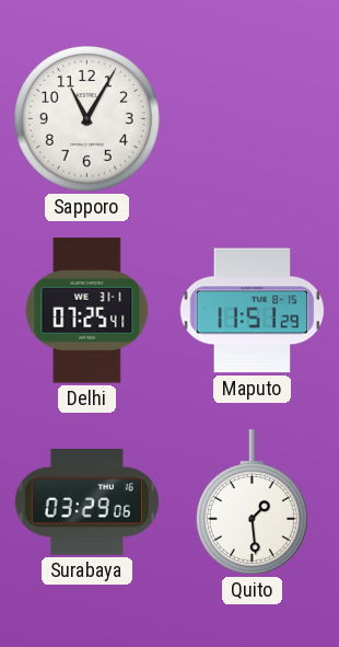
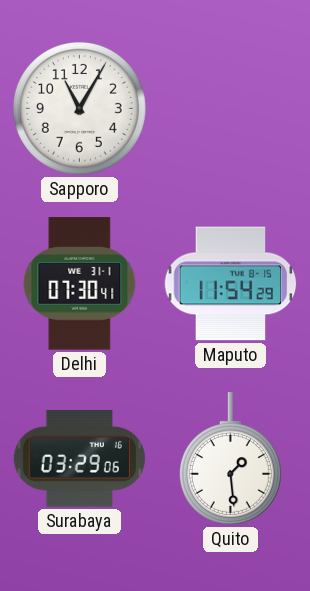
Delhi: 07:25 -> 07:30
Maputo: 11:51 -> 11:54
